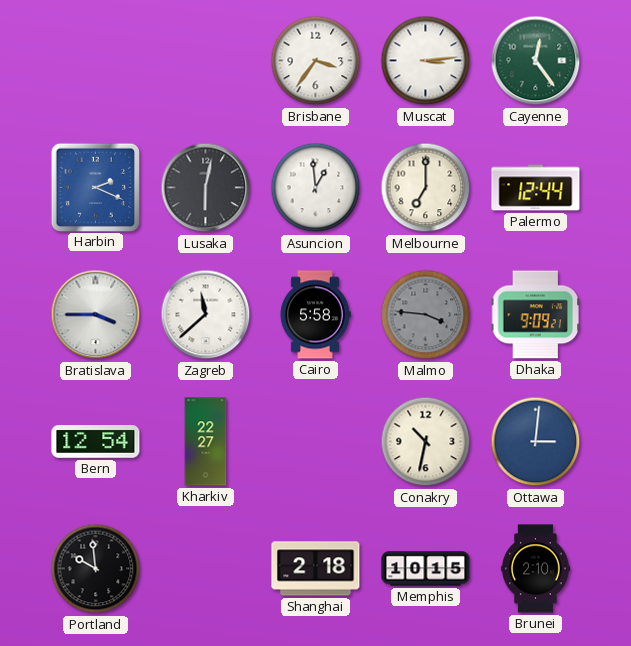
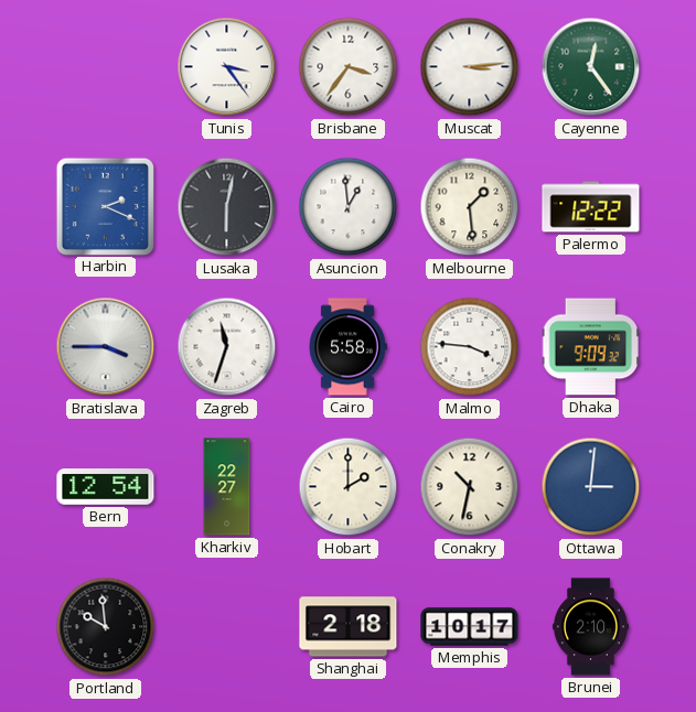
Tunis: none -> 3:24
Melbourne: 7:00 -> 1:29
Palermo: 12:44 -> 12:22
Zagreb: 11:38 -> 11:33
Malmo dial: grey -> white
Dhaka: 9:09:21 -> 9:09:32
Hobart: none -> 2:00
Memphis: 10:15 -> 10:17
